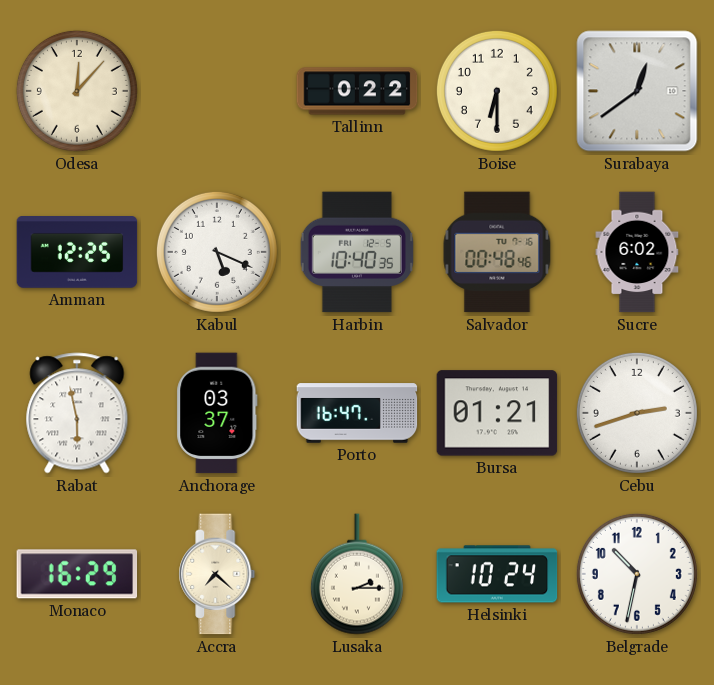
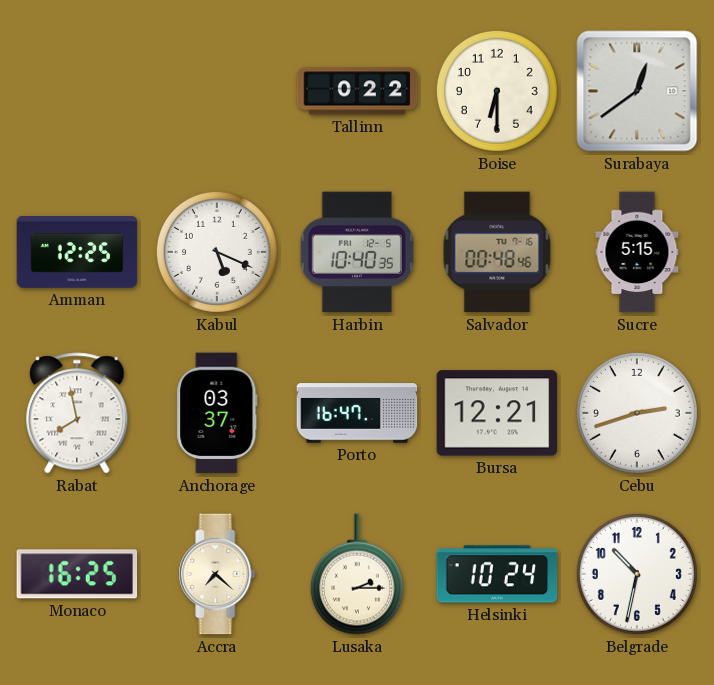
Odesa: 12:07 -> none
Sucre: 6:02 -> 5:15
Rabat: 5:58 -> 7:58
Bursa: 01:21 -> 12:21
Monaco: 16:29 -> 16:25
